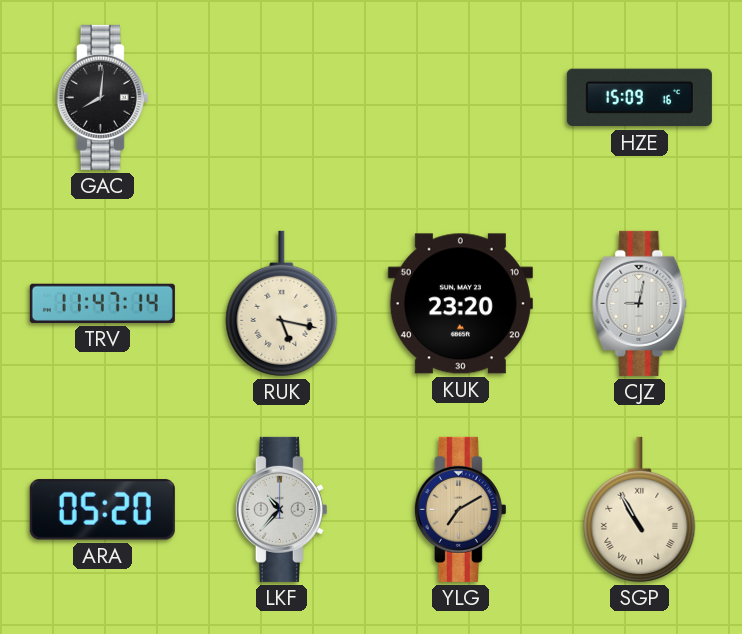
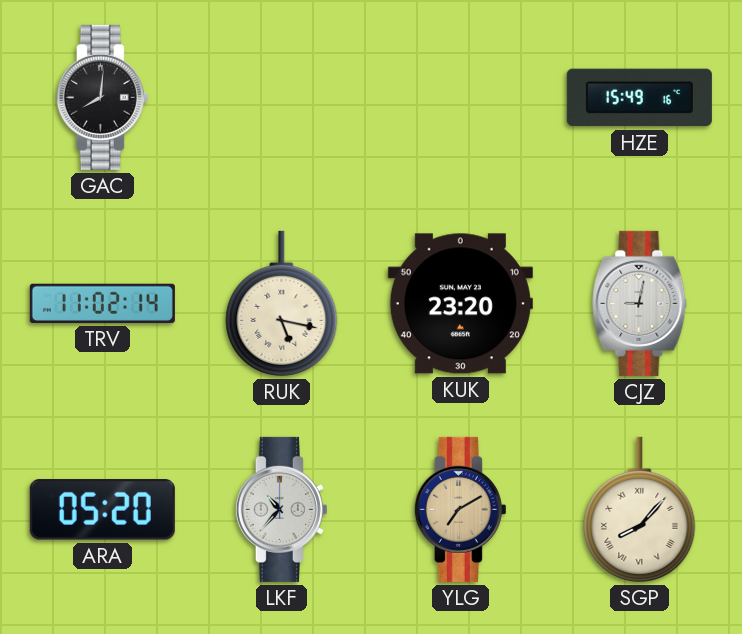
HZE: 15:09 -> 15:49
TRV: 11:47 -> 11:02
SGP: 10:55 -> 8:07
